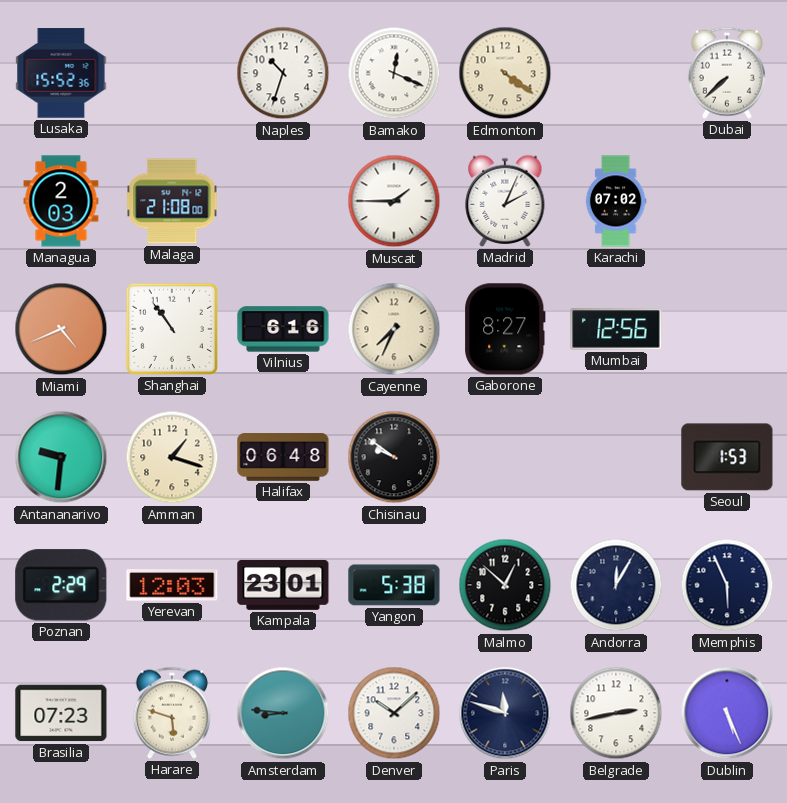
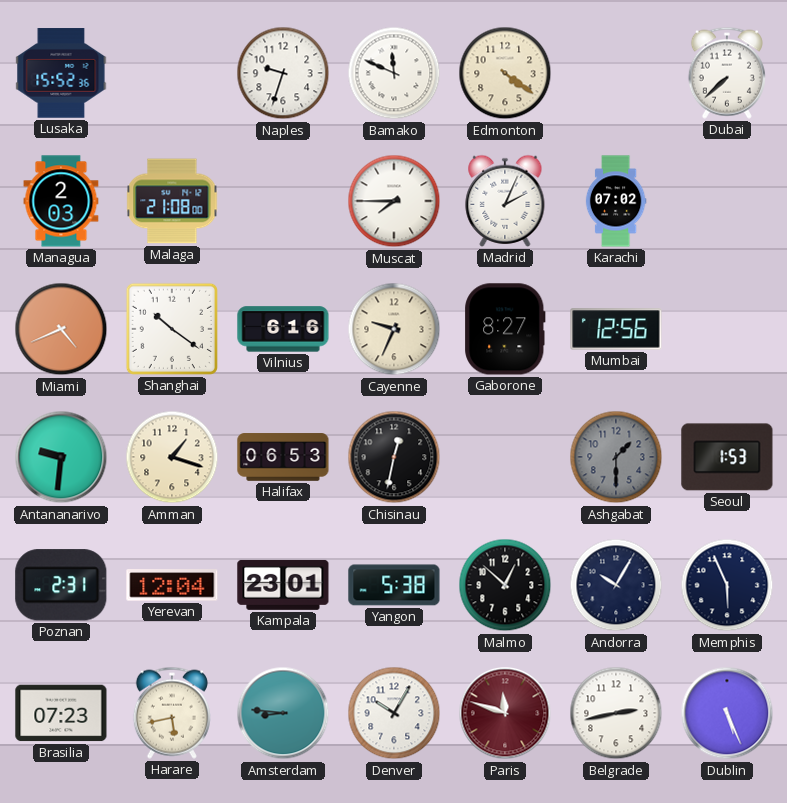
Naples: 10:33 -> 9:33
Bamako: 12:19 -> 11:49
Muscat: 1:45 -> 7:45
Shanghai: 10:54 -> 10:21
Cayenne: 7:34 -> 9:34
Halifax: 06:48 -> 06:53
Chisinau: 9:51 -> 12:32
Ashgabat: none -> 1:30
Poznan: 2:29 -> 2:31
Yerevan: 12:03 -> 12:04
Andorra: 12:05 -> 10:05
Harare: 5:48 -> 5:43
Denver: 10:08 -> 10:05
Paris dial: navy -> burgundy
